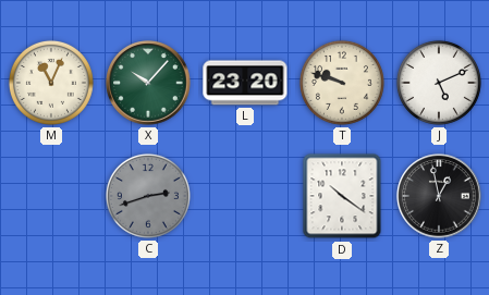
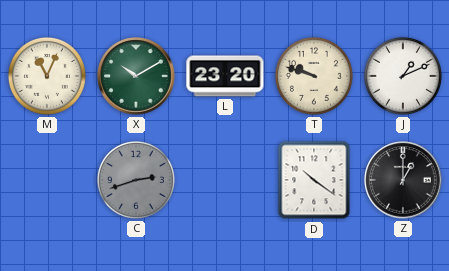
X: 10:07 -> 10:10
J: 5:11 -> 1:11
Z: 12:58 -> 1:00
